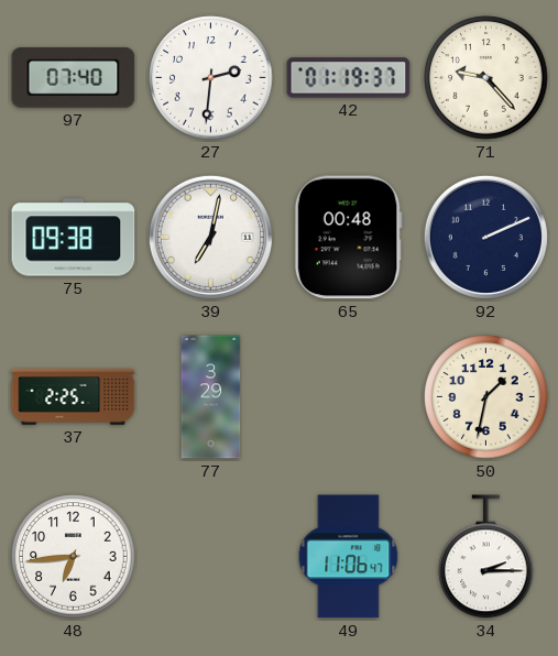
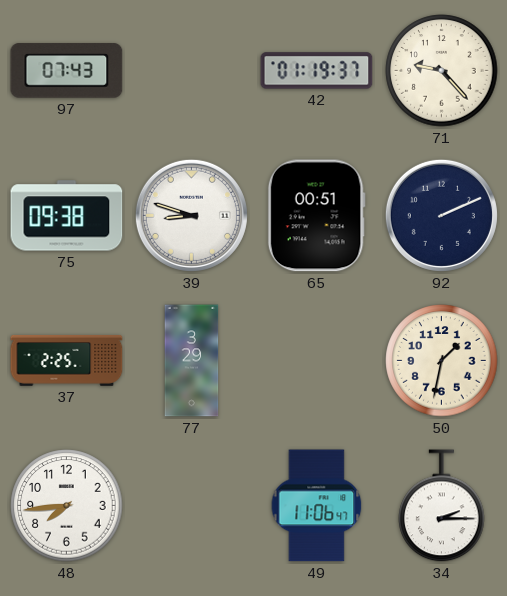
97: 07:40 -> 07:43
27: 2:31 -> none
39: 7:02 -> 8:48
65: 00:48 -> 00:51
48: 6:44 -> 7:44
